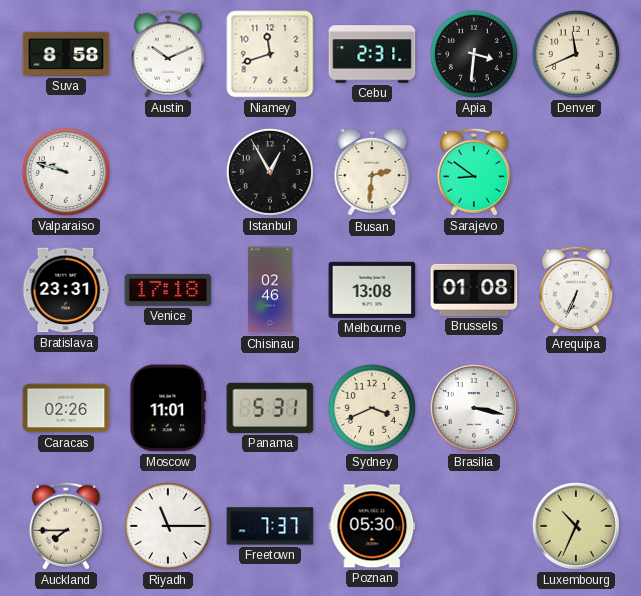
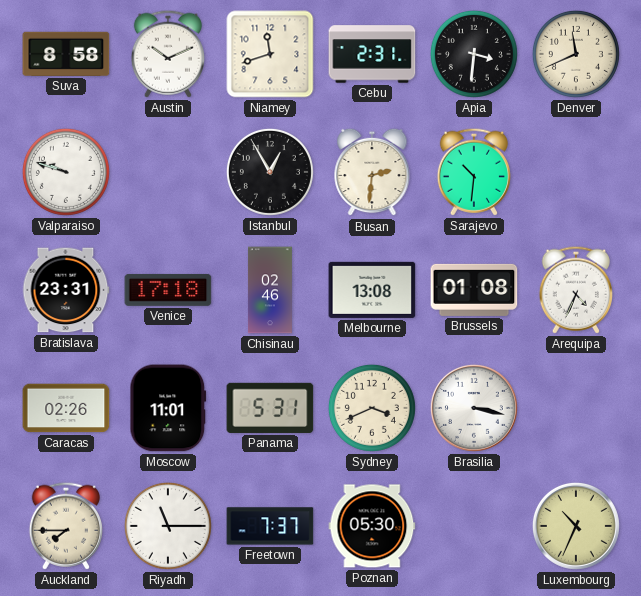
Sarajevo: 8:51 -> 10:31
Arequipa: 6:34 -> 4:34
